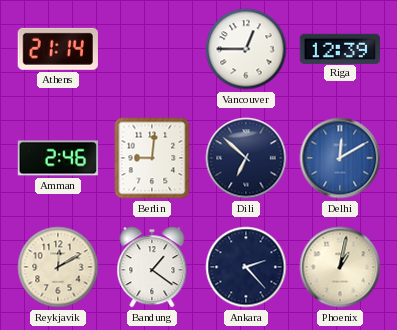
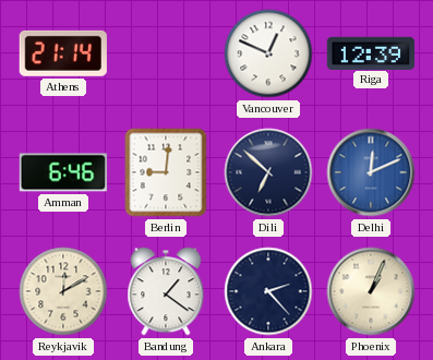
Vancouver: 12:45 -> 12:49
Amman: 2:46 -> 6:46
Delhi: 12:10 -> 12:11
Phoenix: 1:02 -> 1:04
